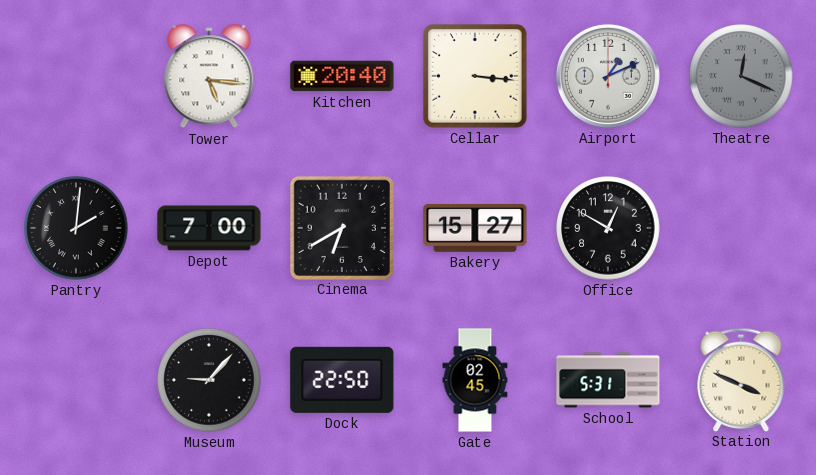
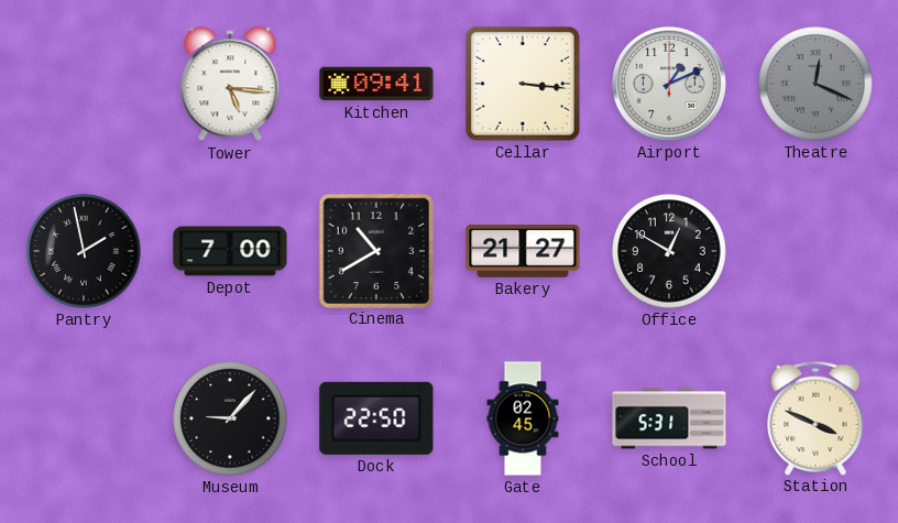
Kitchen: 20:40 -> 09:41
Pantry: 2:01 -> 1:58
Cinema: 6:40 -> 10:40
Bakery: 15:27 -> 21:27
